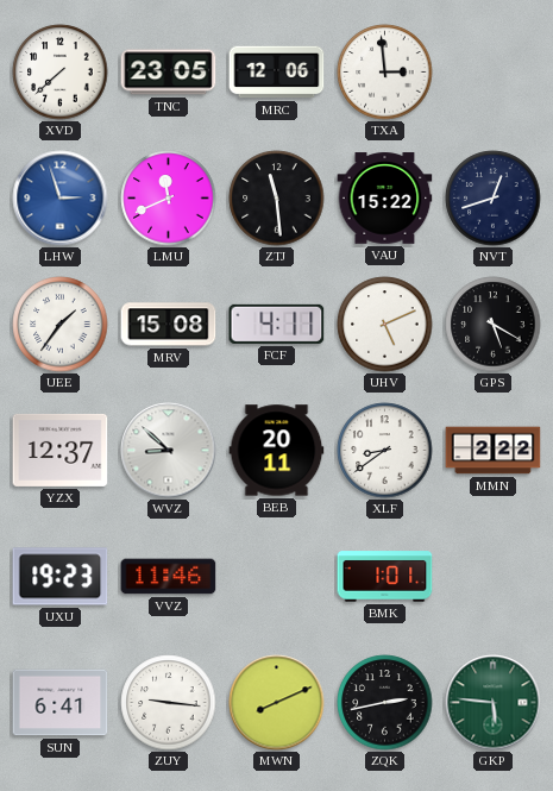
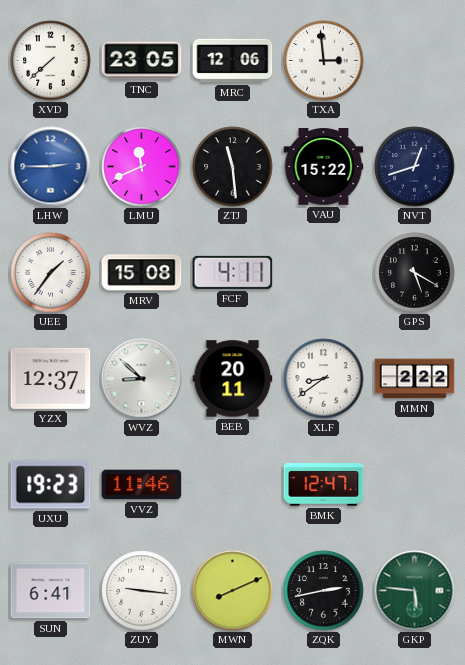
LHW: 2:57 -> 2:45
UHV: 5:11 -> none
BMK: 1:01 -> 12:47
